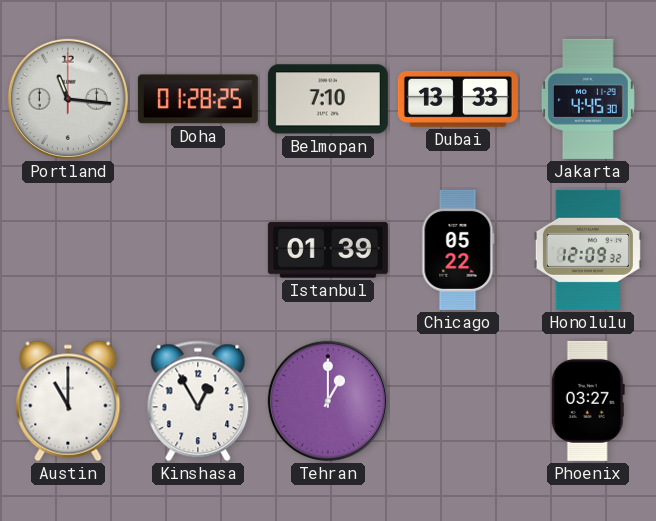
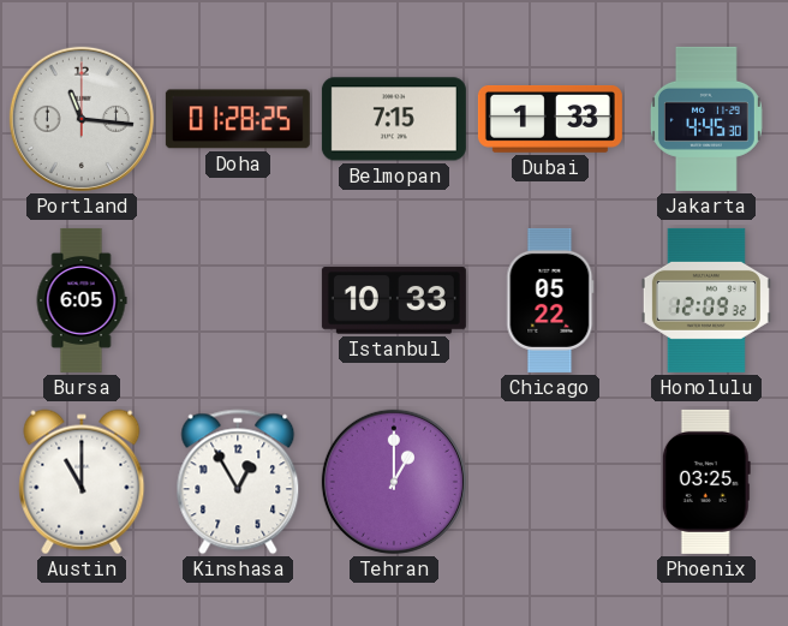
Belmopan: 7:10 -> 7:15
Dubai: 13:33 -> 1:33
Bursa: none -> 6:05
Istanbul: 01:39 -> 10:33
Phoenix: 03:27 -> 03:25
